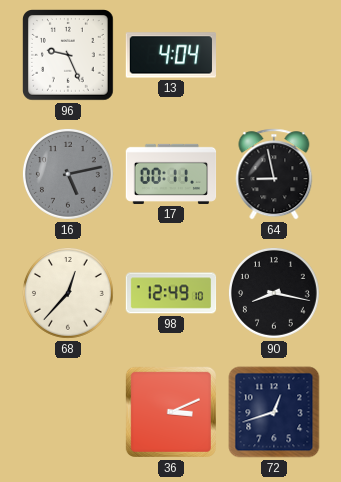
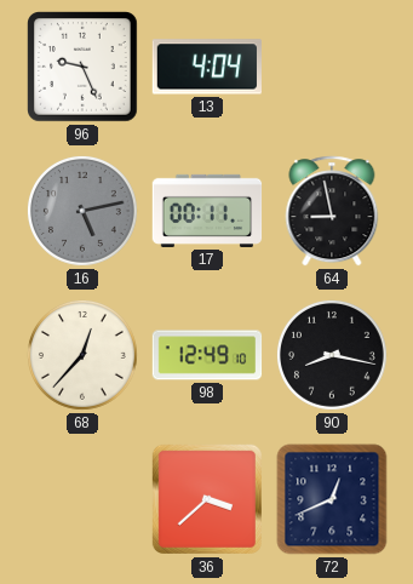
36: 3:11 -> 3:38
72: 12:42 -> 12:41
